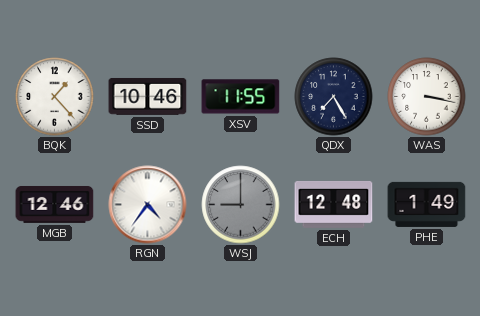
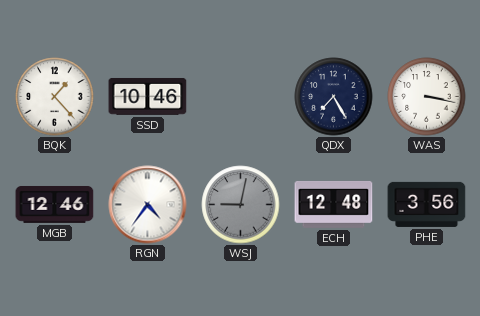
XSV: 11:55 -> none
WSJ: 9:00 -> 9:02
PHE: 1:49 -> 3:56
